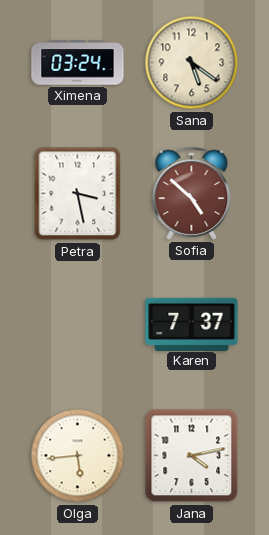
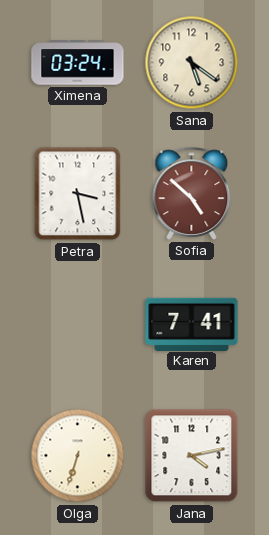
Karen: 7:37 -> 7:41
Olga: 5:44 -> 6:33
